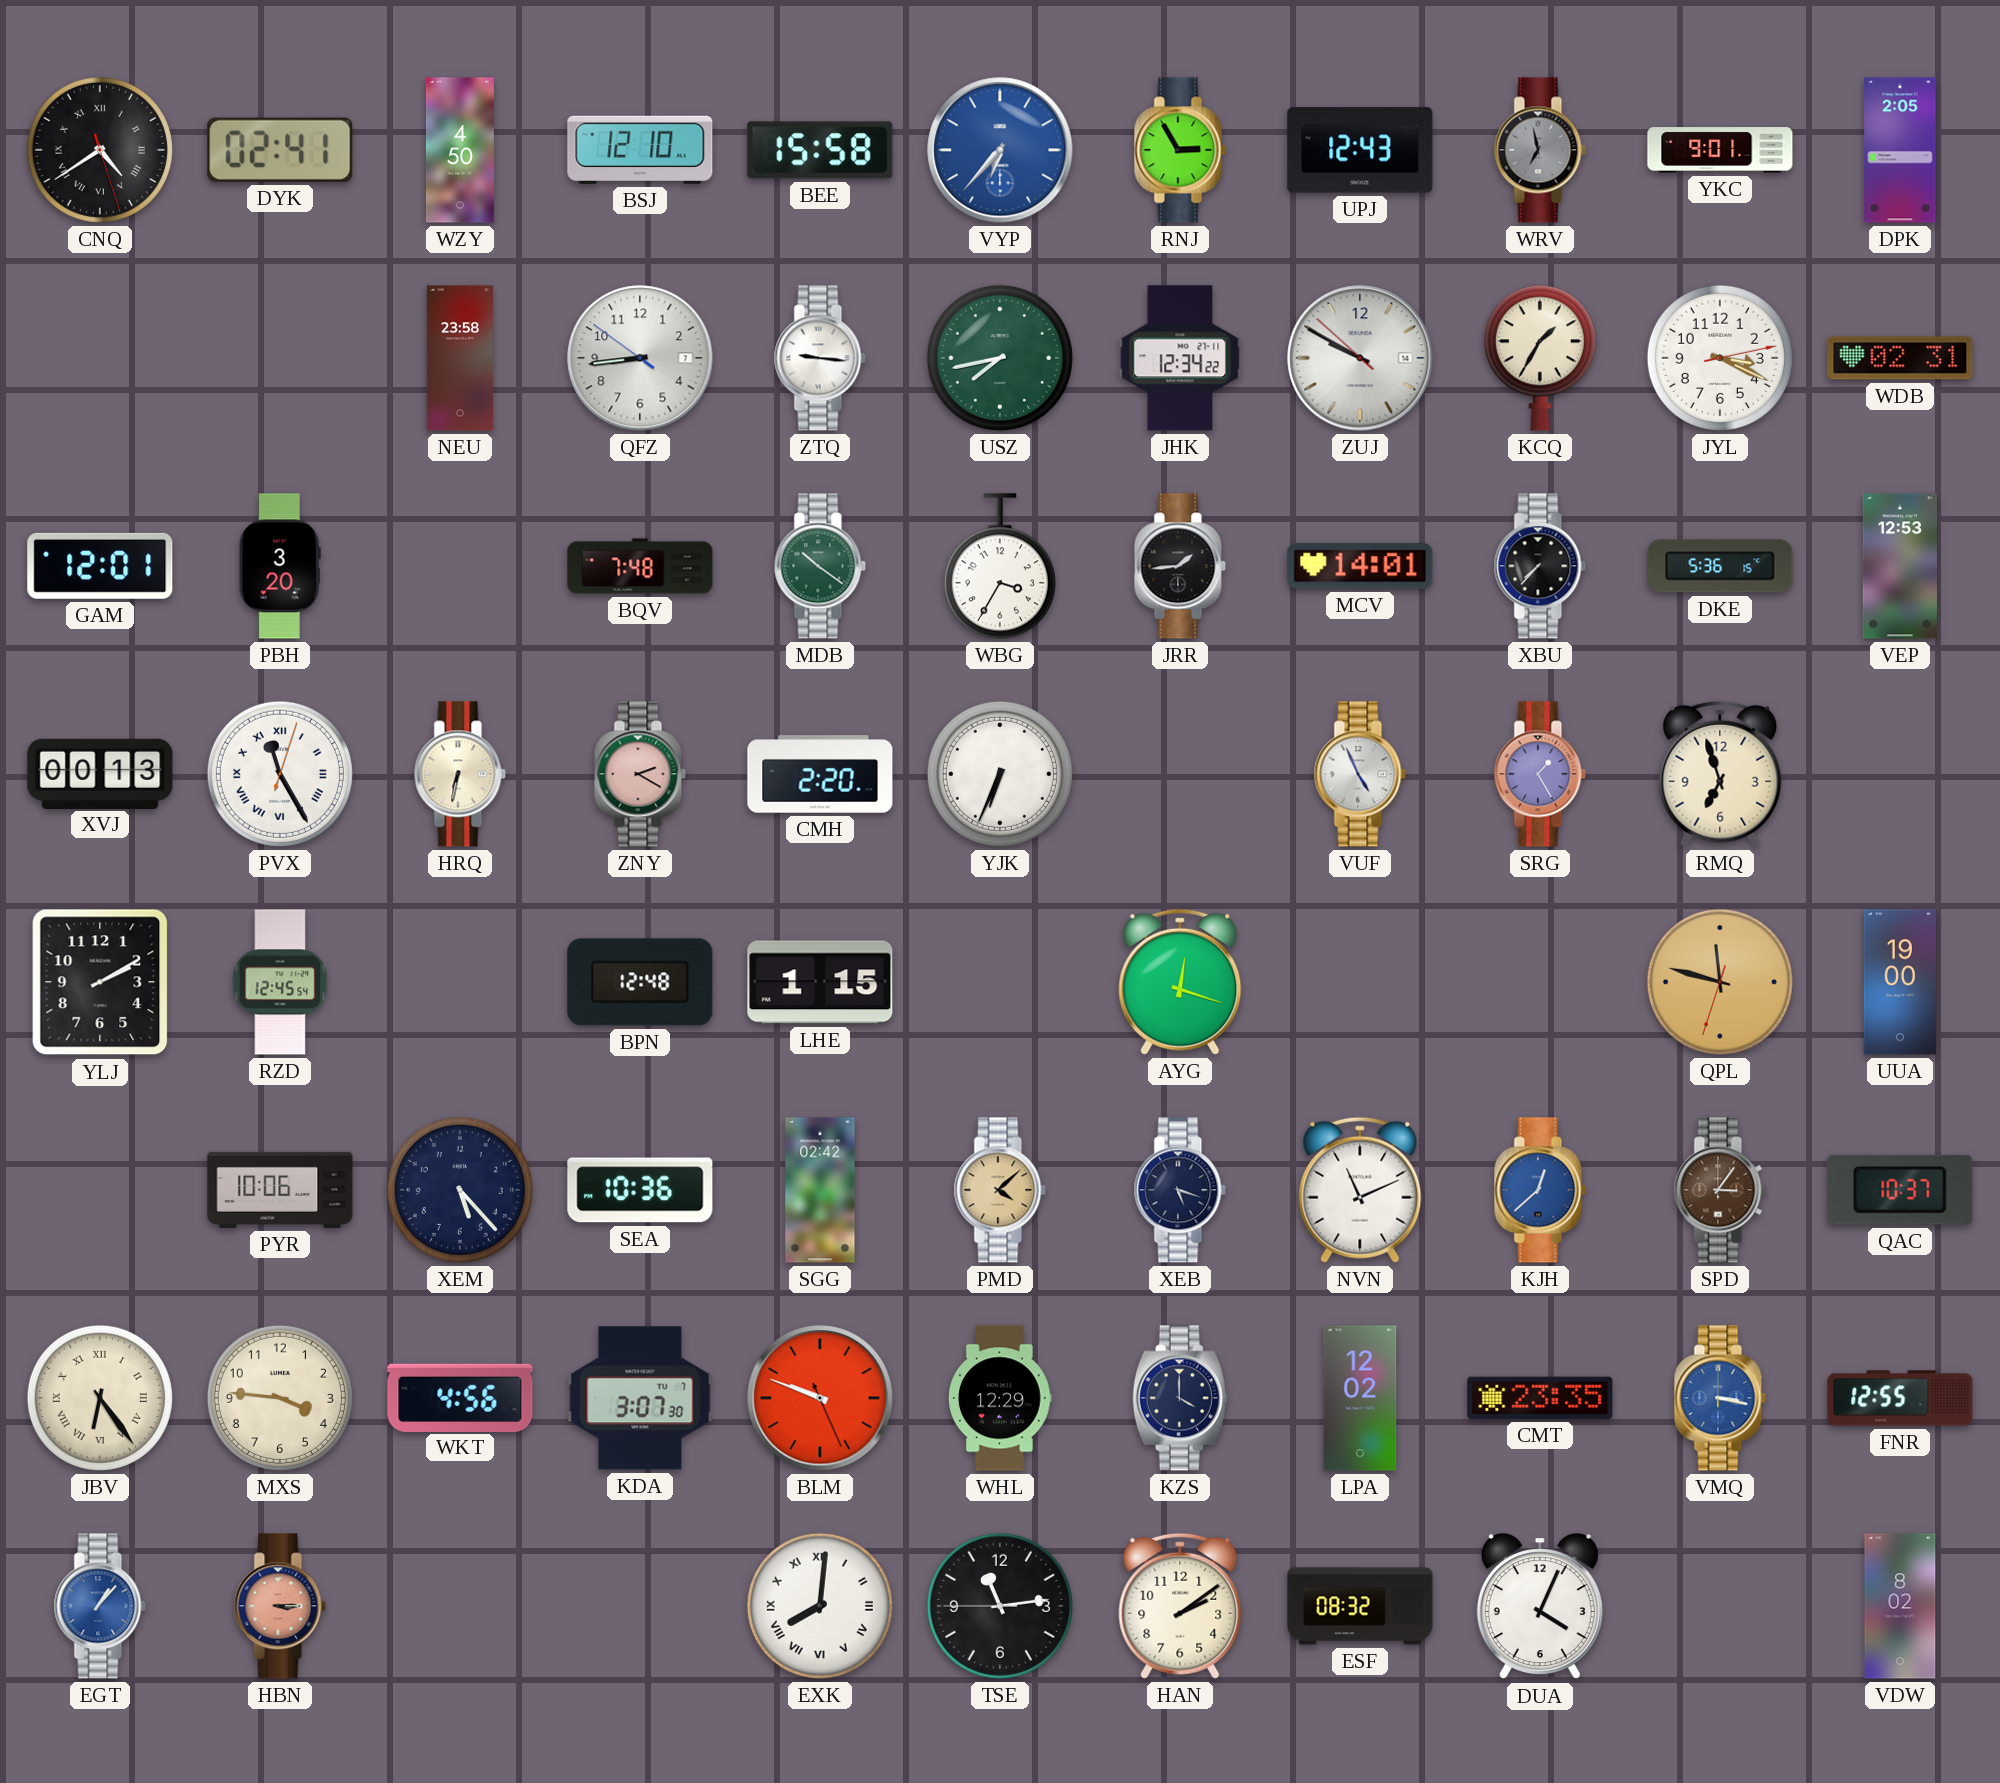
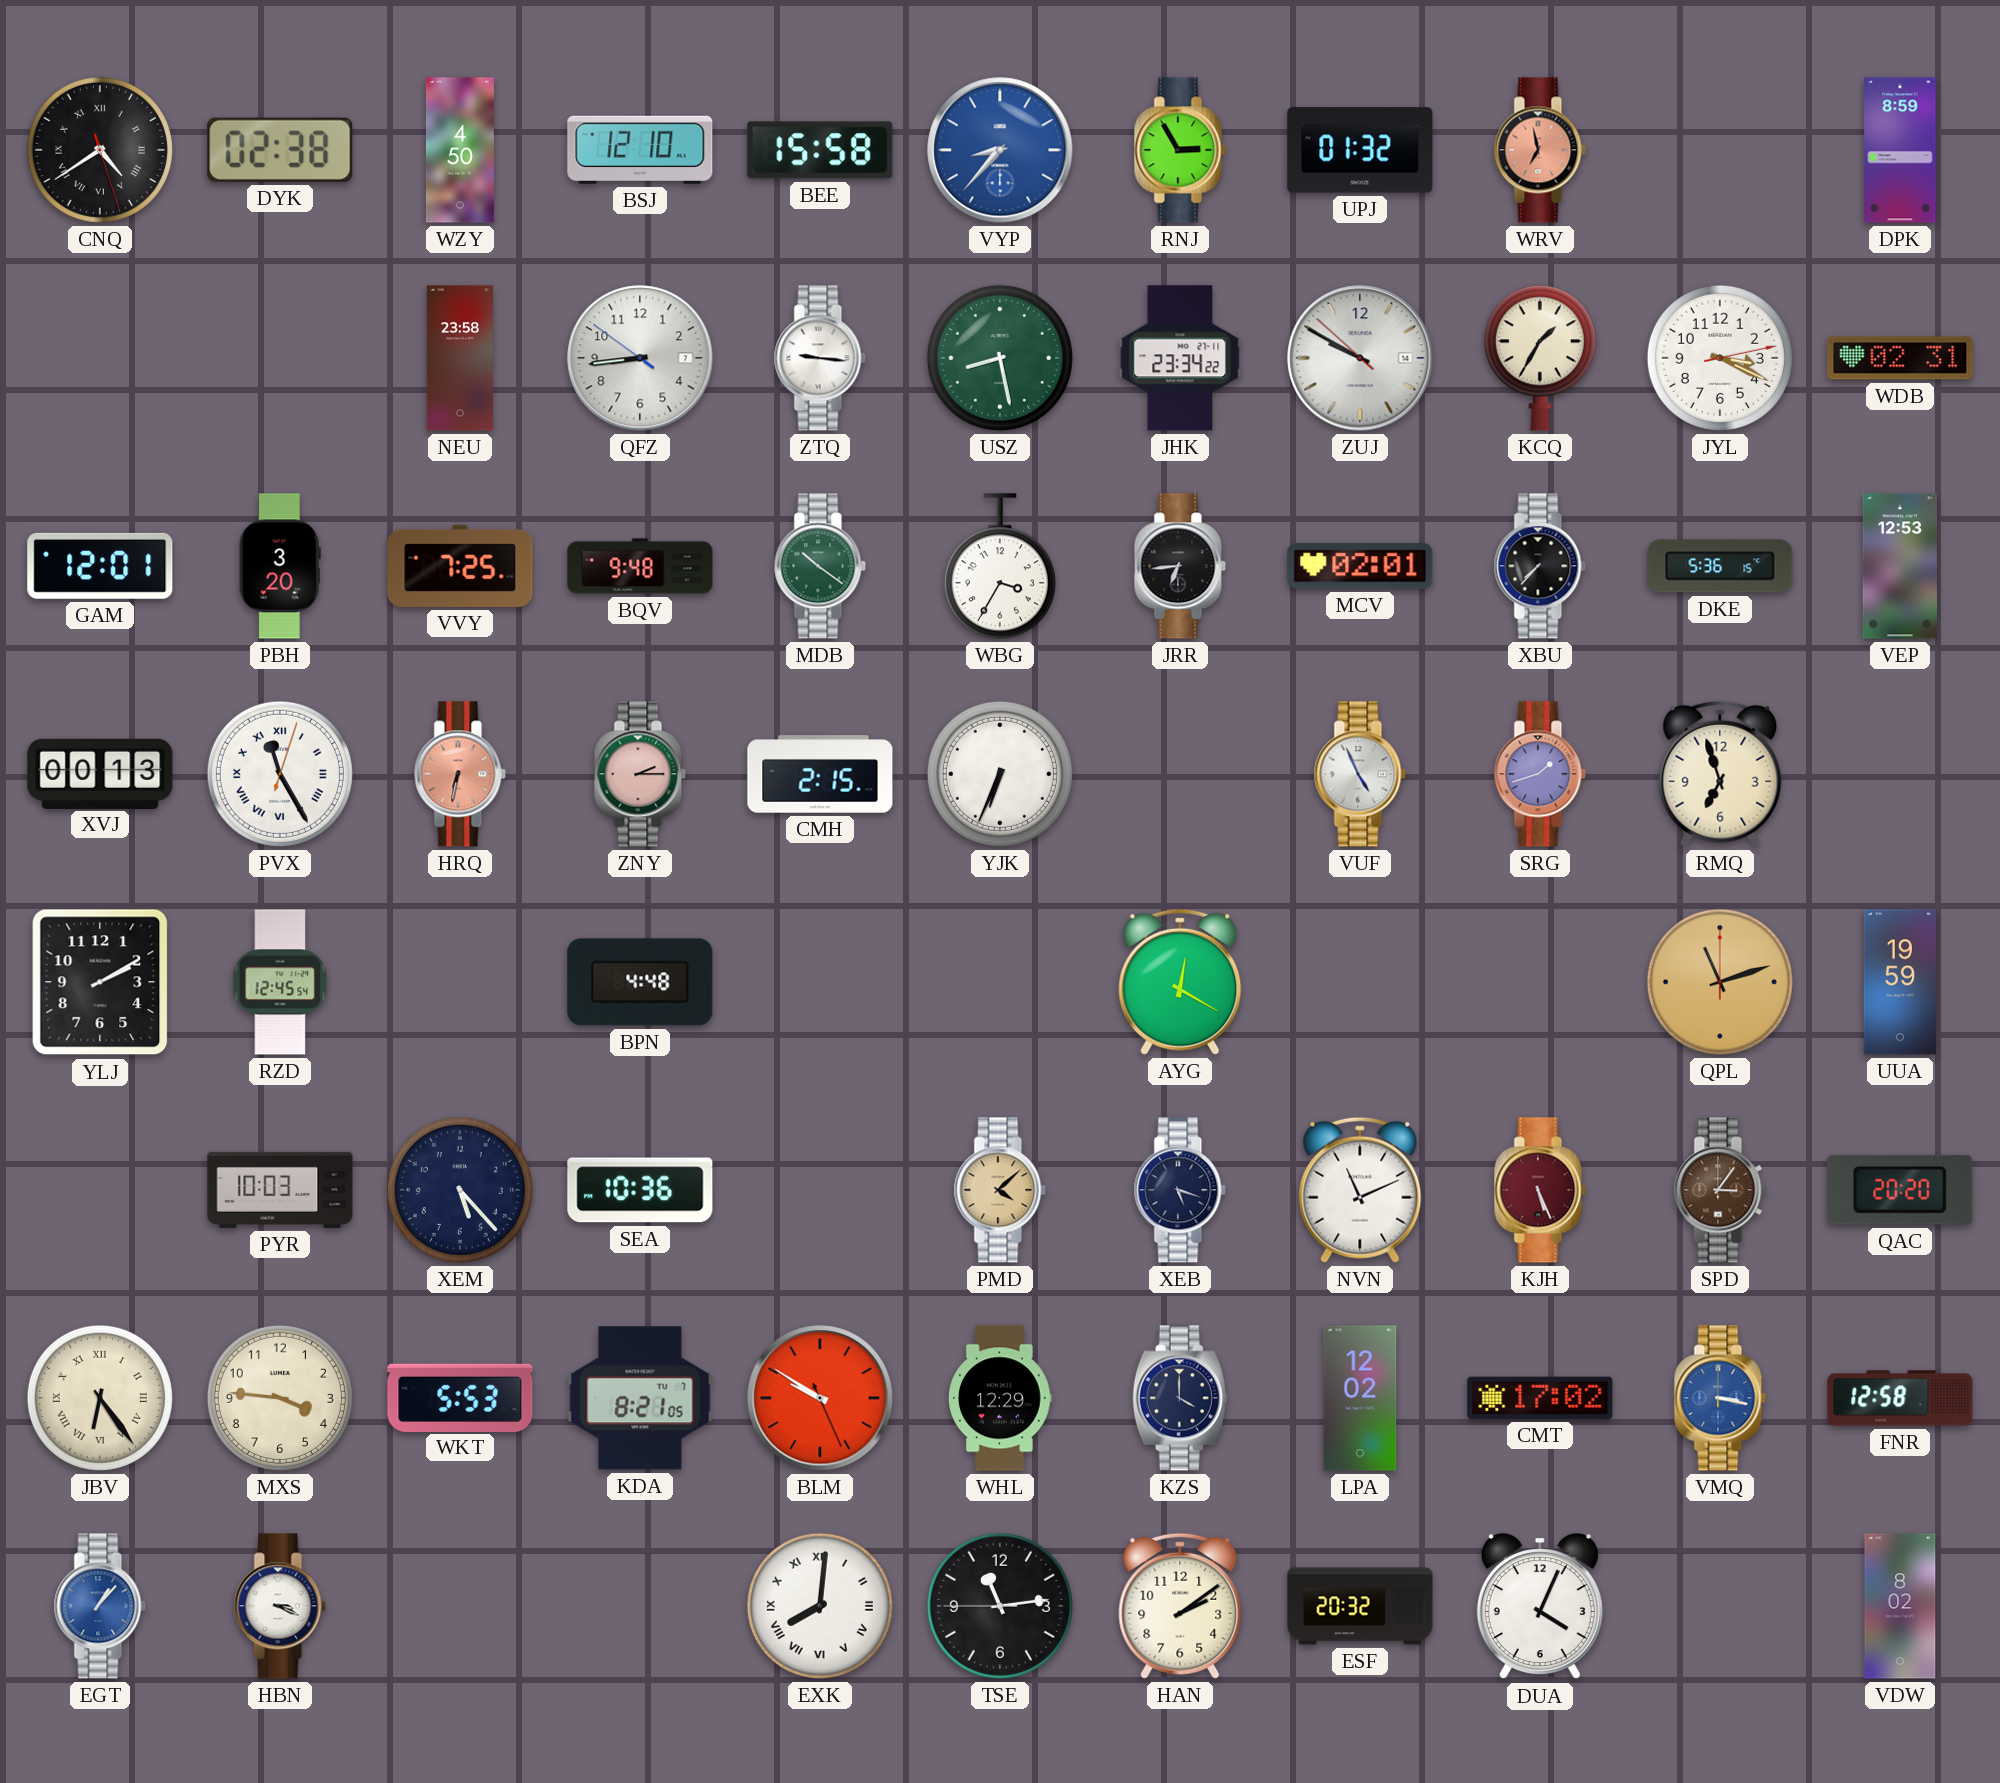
DYK: 02:41 -> 02:38
VYP: 6:37 -> 8:37
UPJ: 12:43 -> 01:32
WRV dial: grey -> salmon
YKC: 9:01 -> none
DPK: 2:05 -> 8:59
USZ: 7:43 -> 8:28
JHK: 12:34 -> 23:34
VVY: none -> 7:25
BQV: 7:48 -> 9:48
JRR: 1:44 -> 6:44
MCV: 14:01 -> 02:01
HRQ dial: cream -> salmon
ZNY: 2:20 -> 2:15
CMH: 2:20 -> 2:15
SRG: 1:25 -> 1:42
BPN: 12:48 -> 4:48
LHE: 1:15 -> none
AYG: 12:18 -> 12:20
QPL: 11:47 -> 11:12
UUA: 19:00 -> 19:59
PYR: 10:06 -> 10:03
SGG: 02:42 -> none
KJH: 12:38 -> 5:26
KJH dial: blue -> burgundy
QAC: 10:37 -> 20:20
WKT: 4:56 -> 5:53
KDA: 3:07 -> 8:21
BLM: 9:48 -> 9:50
CMT: 23:35 -> 17:02
FNR: 12:55 -> 12:58
HBN: 3:15 -> 3:19
HBN dial: salmon -> white
ESF: 08:32 -> 20:32
